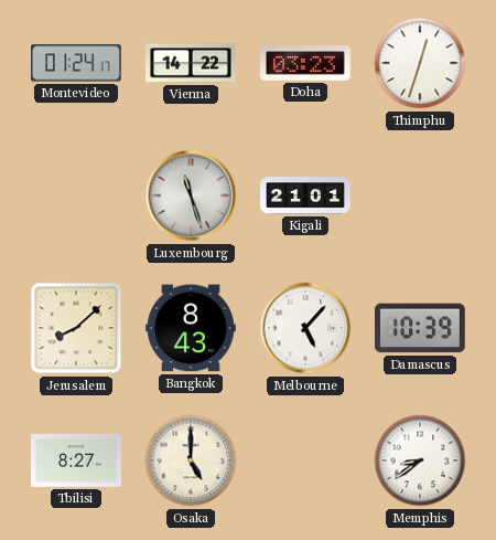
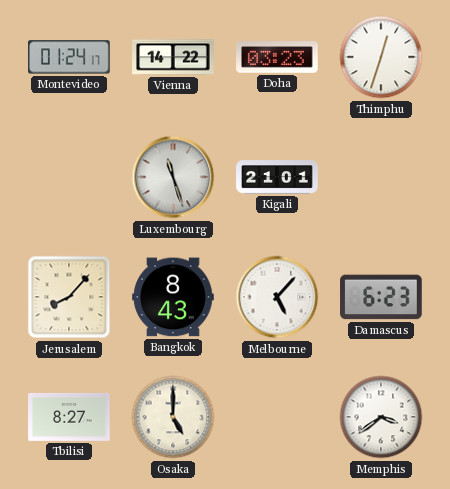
Jerusalem: 8:08 -> 8:07
Damascus: 10:39 -> 6:23
Memphis: 8:39 -> 3:39
